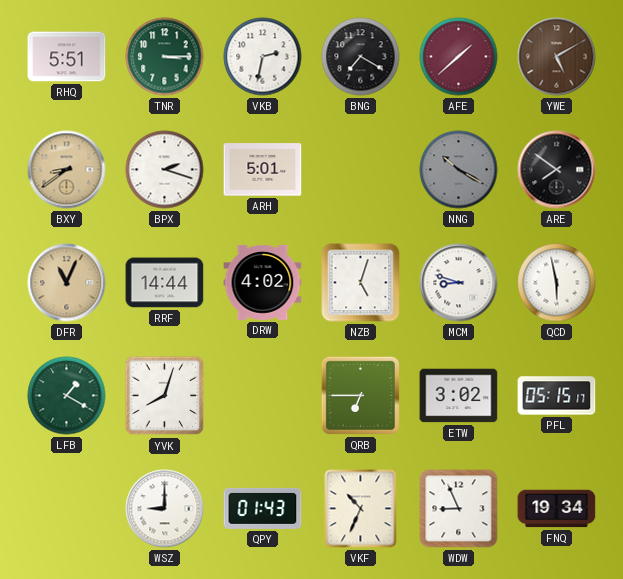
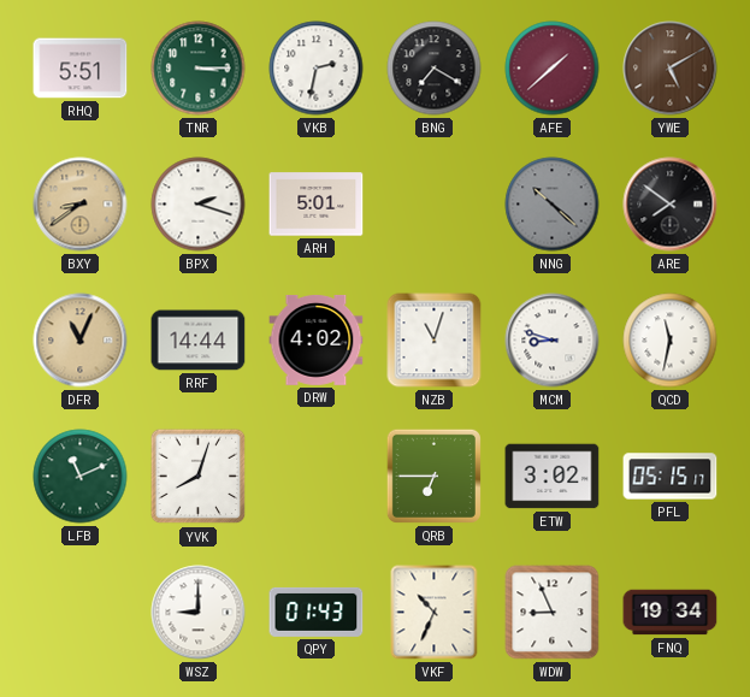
NNG: 10:20 -> 10:22
NZB: 5:03 -> 11:03
QCD: 5:58 -> 11:32
LFB: 1:20 -> 11:11
